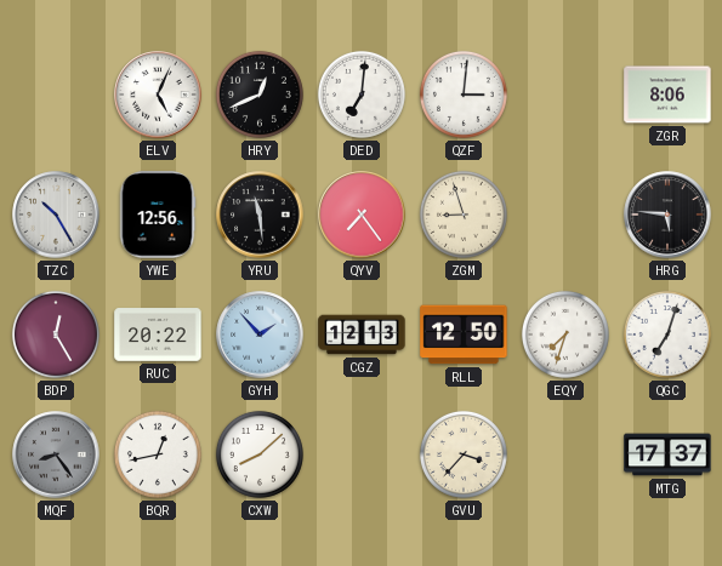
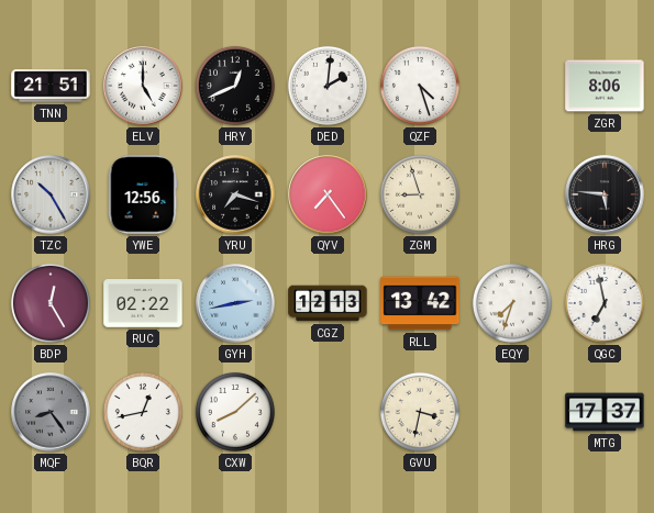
TNN: none -> 21:51
ELV: 5:04 -> 5:00
DED: 7:01 -> 2:01
QZF: 3:01 -> 4:27
YRU: 11:29 -> 7:18
RUC: 20:22 -> 02:22
GYH: 1:53 -> 2:43
RLL: 12:50 -> 13:42
QGC: 7:03 -> 6:58
GVU: 3:37 -> 3:32
